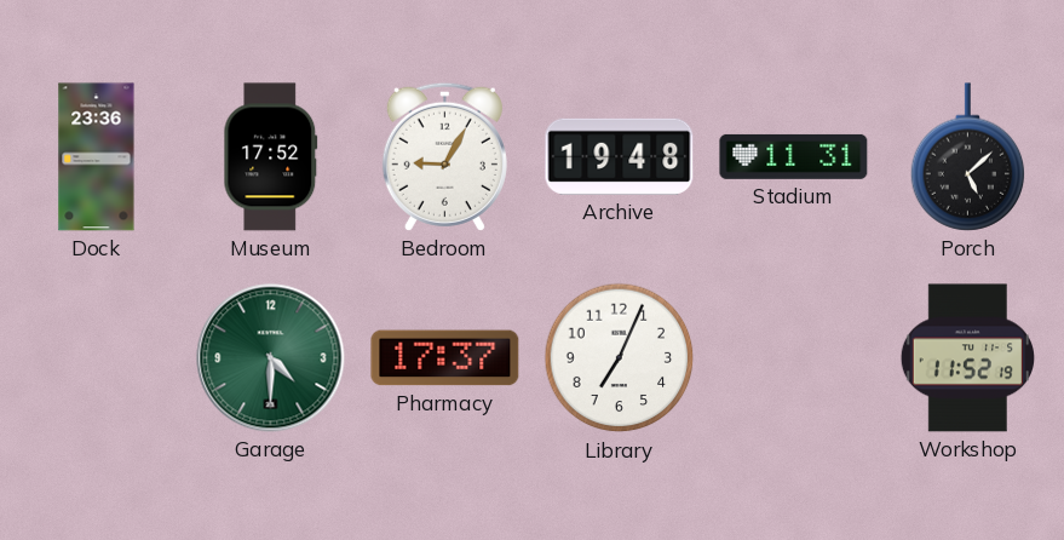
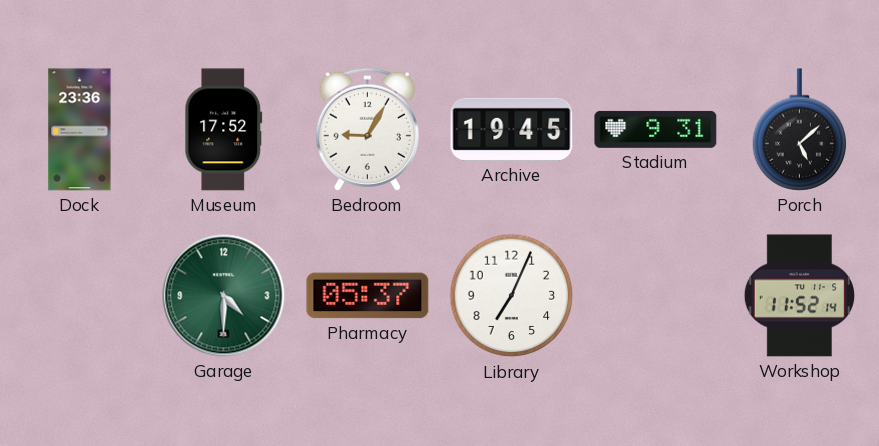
Archive: 19:48 -> 19:45
Stadium: 11:31 -> 9:31
Pharmacy: 17:37 -> 05:37
Workshop: 11:52:19 -> 11:52:14
